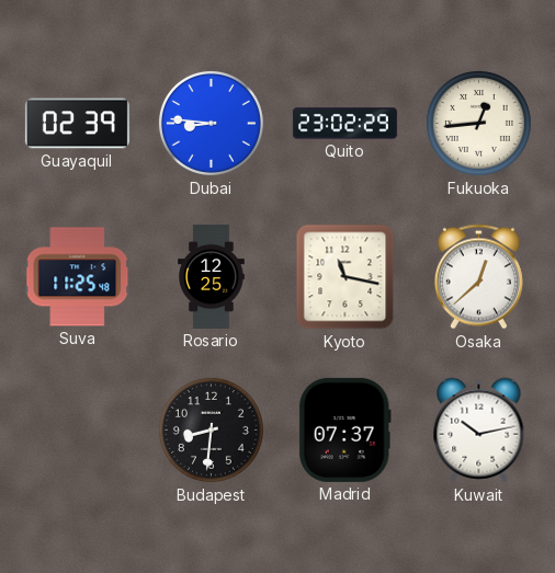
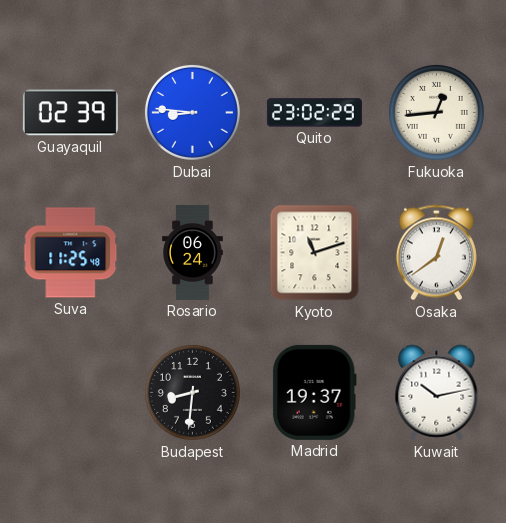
Rosario: 12:25 -> 06:24
Kyoto: 11:17 -> 11:12
Osaka: 12:38 -> 12:39
Madrid: 07:37 -> 19:37
